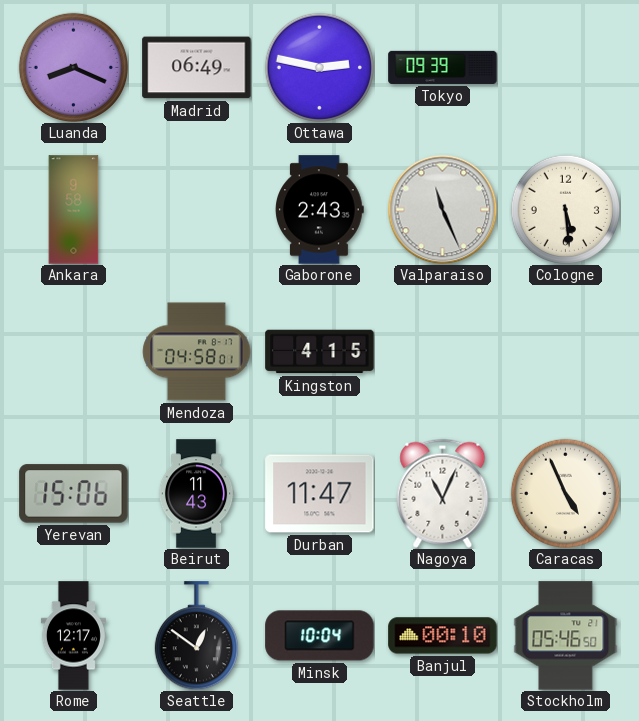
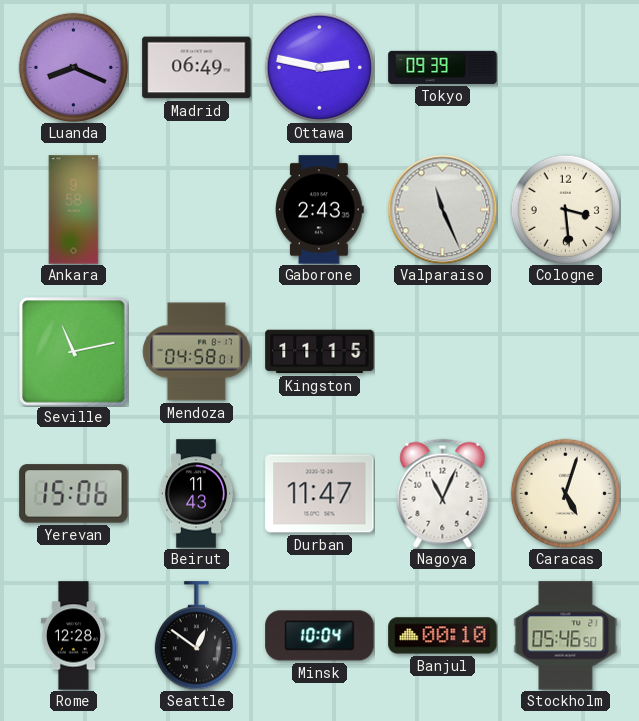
Cologne: 5:29 -> 3:29
Seville: none -> 11:13
Kingston: 4:15 -> 11:15
Caracas: 4:56 -> 5:03
Rome: 12:17 -> 12:28
